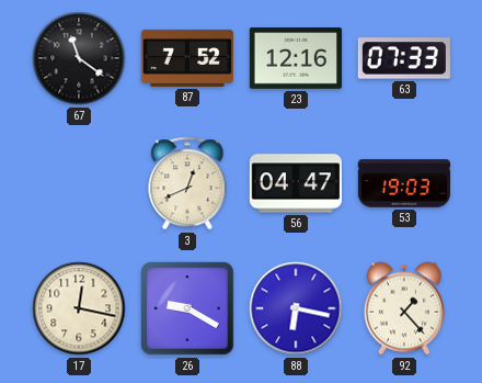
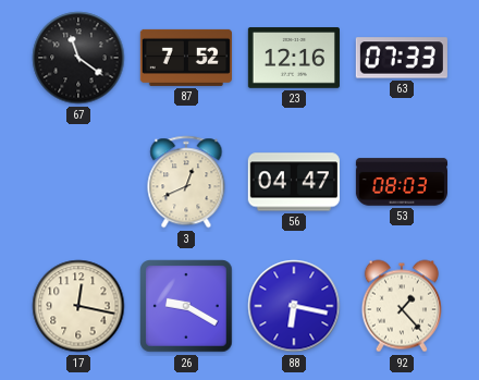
53: 19:03 -> 08:03
